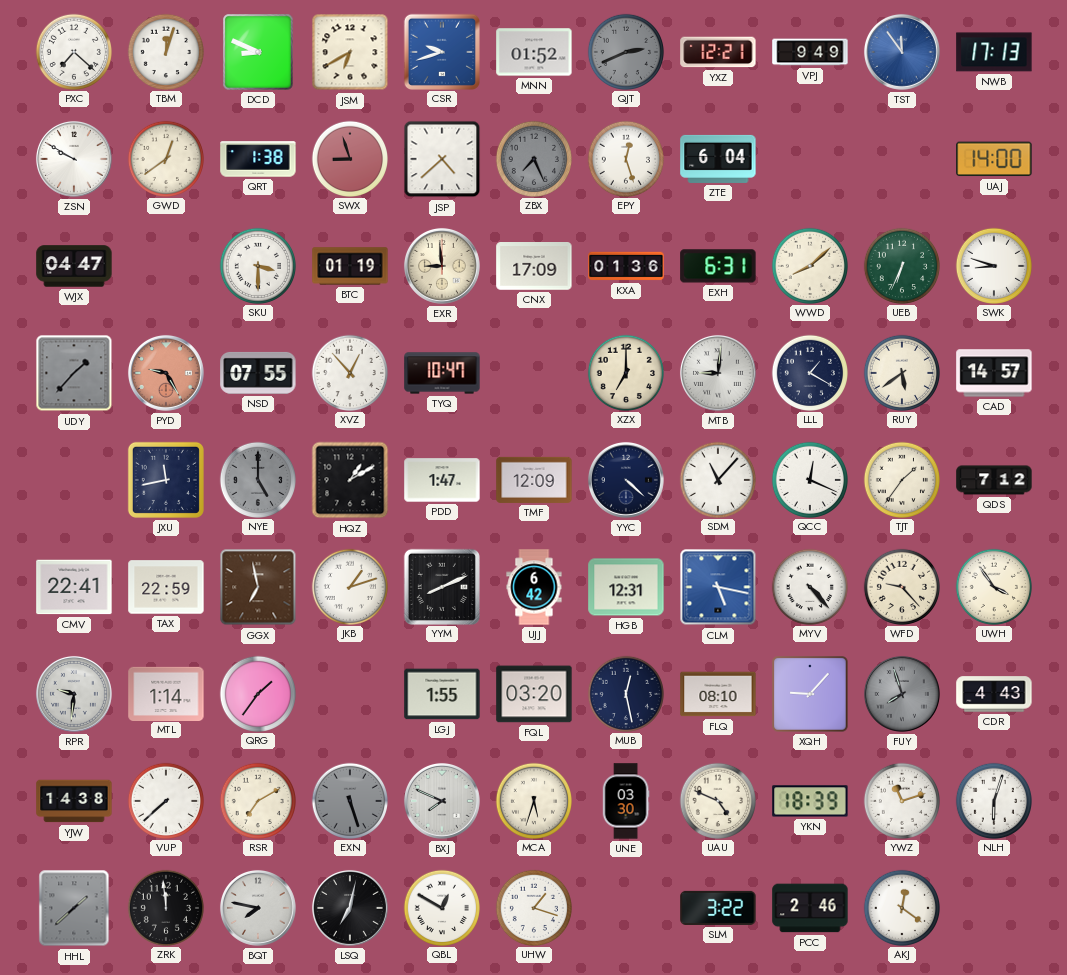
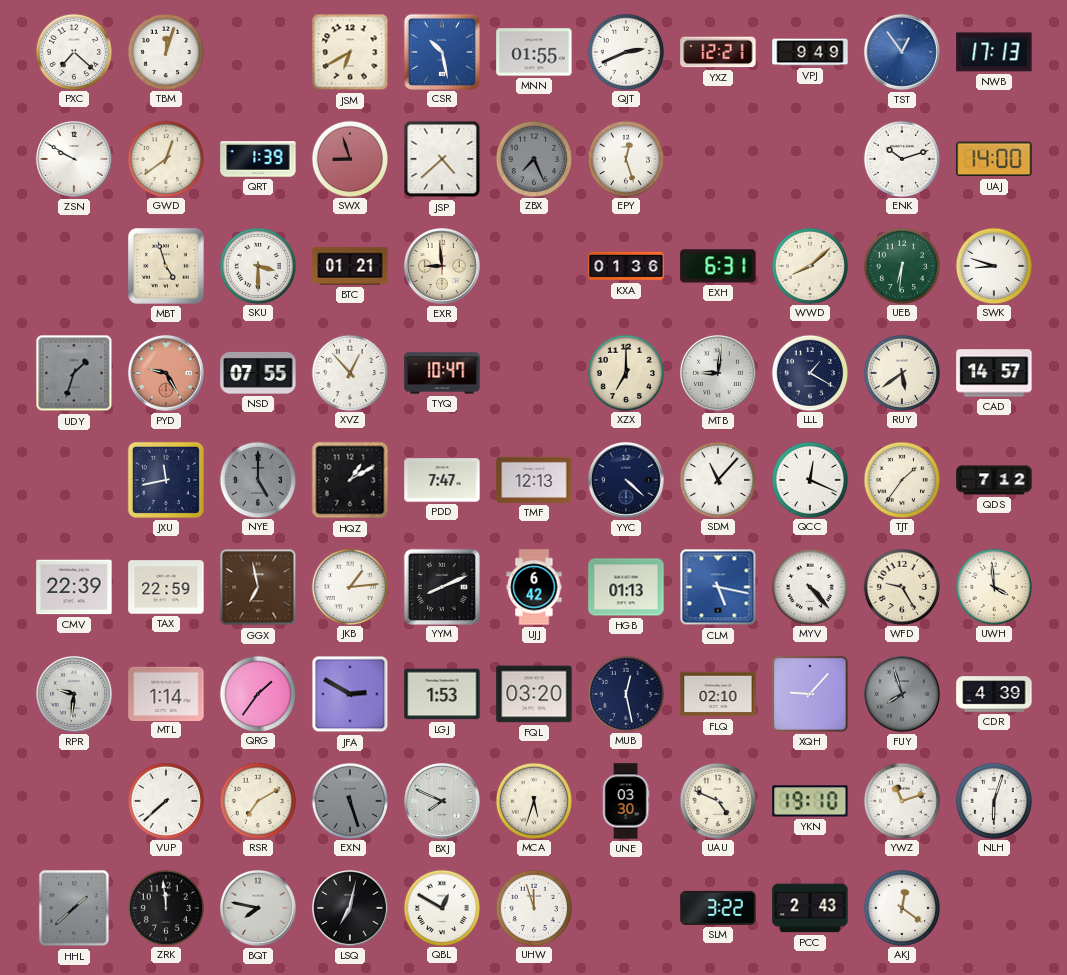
DCD: 8:49 -> none
CSR: 9:42 -> 10:28
MNN: 01:52 -> 01:55
QJT dial: grey -> white
TST: 11:54 -> 12:54
QRT: 1:38 -> 1:39
ZTE: 6:04 -> none
ENK: none -> 10:12
WJX: 04:47 -> none
MBT: none -> 4:57
BTC: 01:19 -> 01:21
CNX: 17:09 -> none
UEB: 6:34 -> 6:31
UDY: 1:37 -> 1:33
PDD: 1:47 -> 7:47
TMF: 12:09 -> 12:13
CMV: 22:41 -> 22:39
JKB: 1:12 -> 1:14
HGB: 12:31 -> 01:13
WFD: 9:23 -> 9:25
UWH: 3:54 -> 3:59
JFA: none -> 2:50
LGJ: 1:55 -> 1:53
FLQ: 08:10 -> 02:10
CDR: 4:43 -> 4:39
YJW: 14:38 -> none
YKN: 18:39 -> 19:10
UHW: 1:18 -> 11:57
PCC: 2:46 -> 2:43
